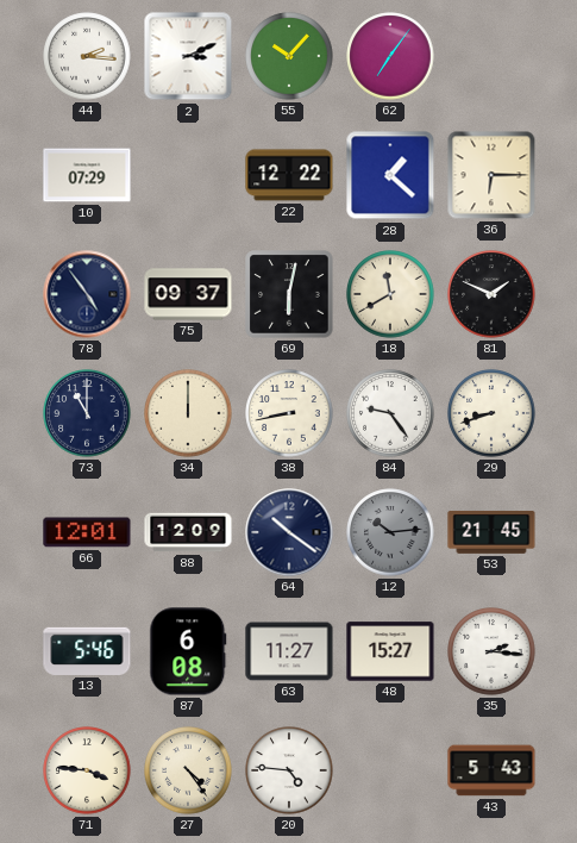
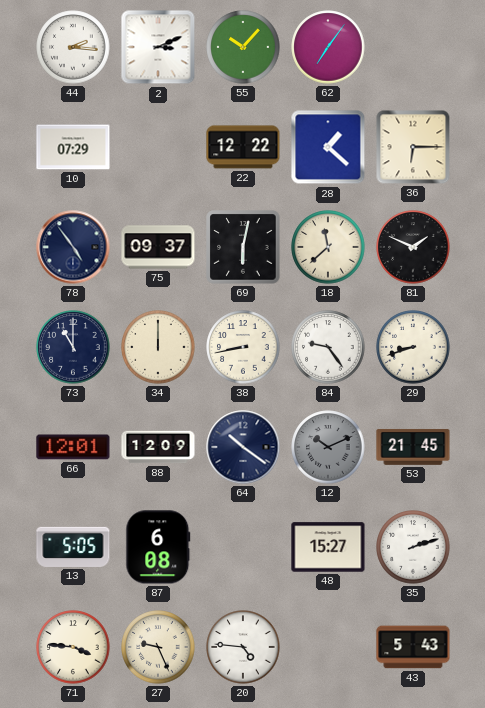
18: 11:40 -> 11:38
12: 10:14 -> 10:11
13: 5:46 -> 5:05
63: 11:27 -> none
35: 2:16 -> 2:12
27: 4:24 -> 9:26
